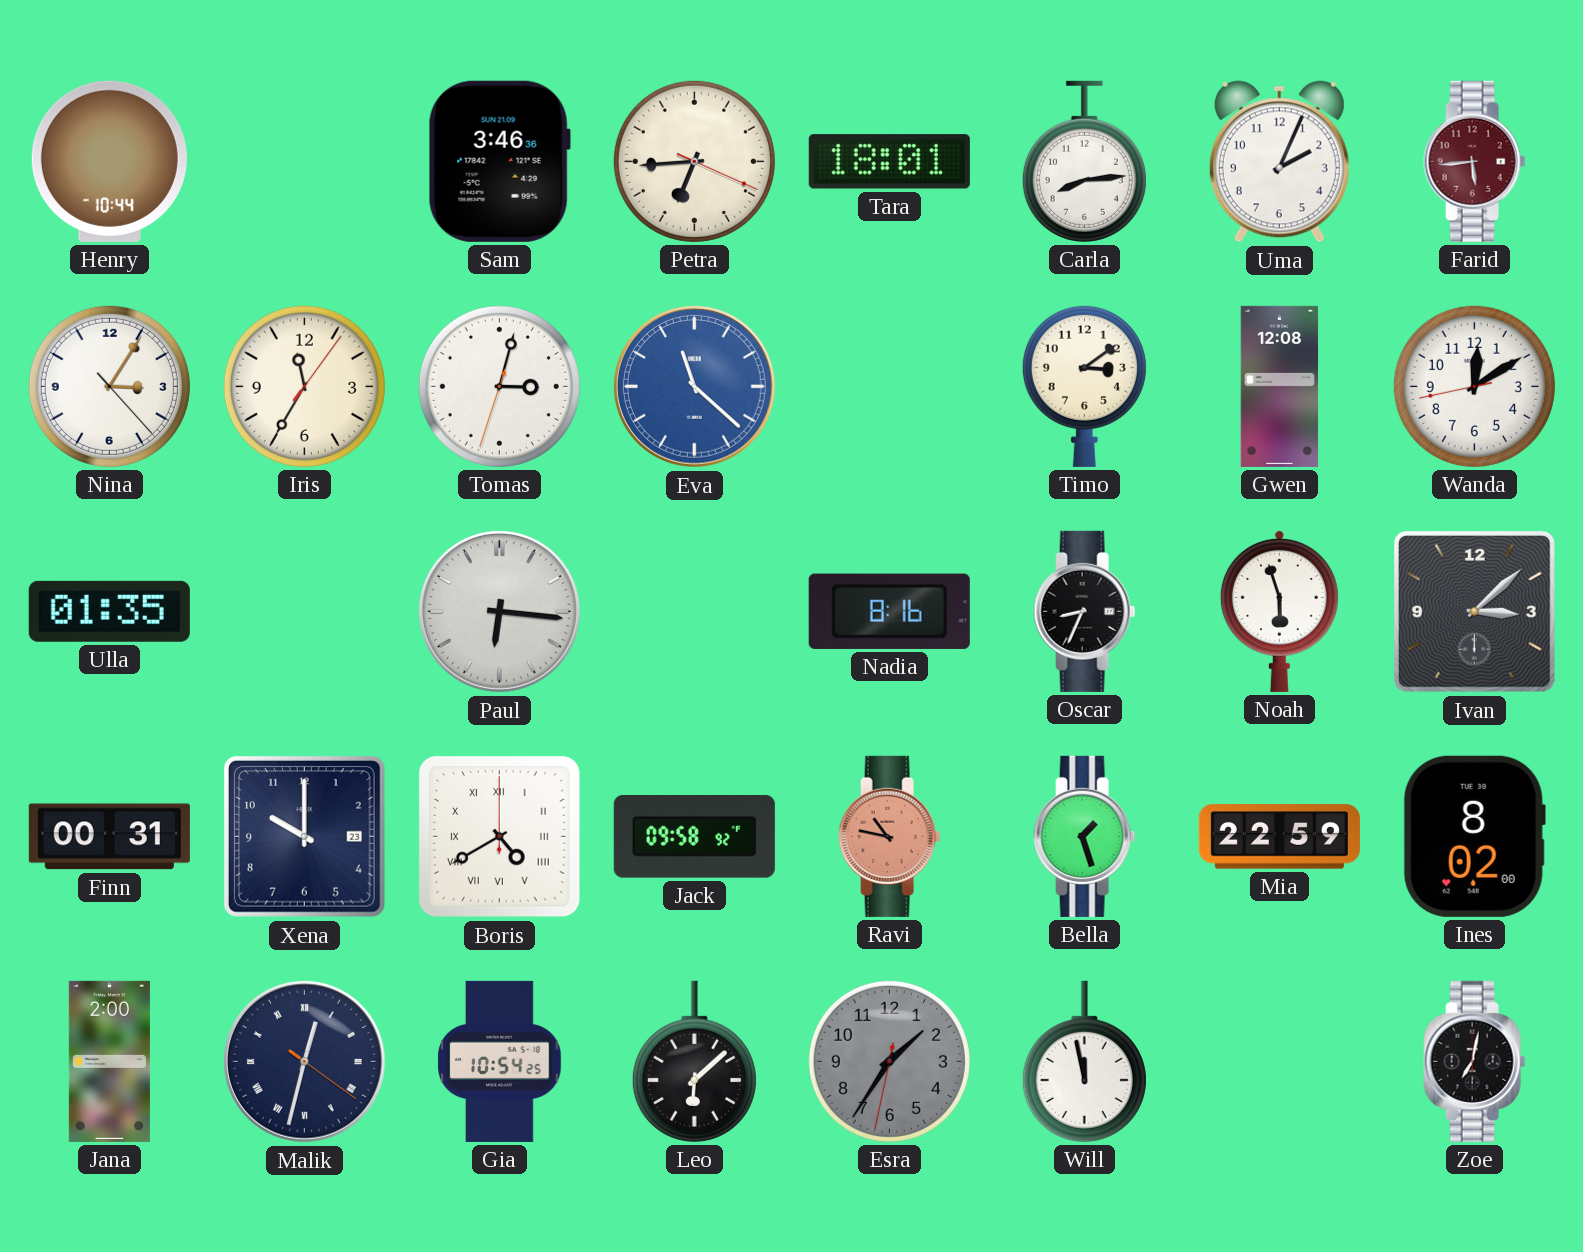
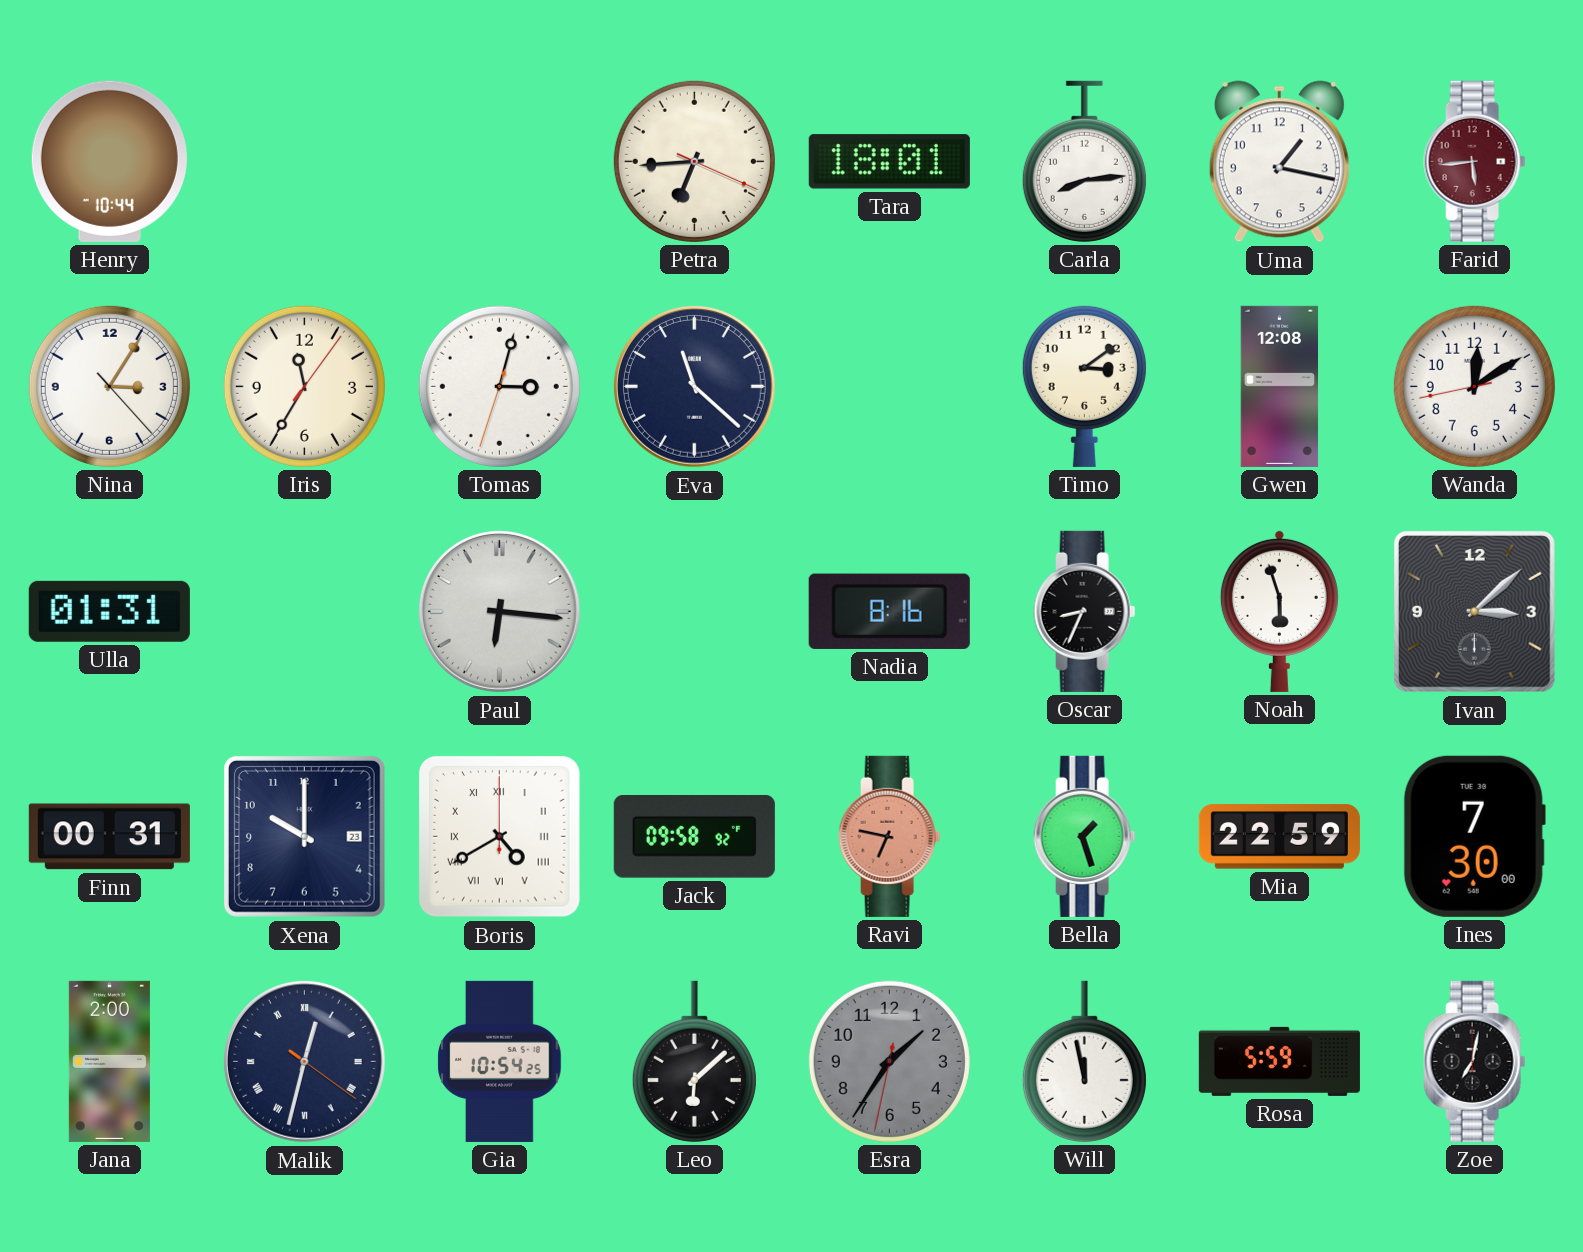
Sam: 3:46 -> none
Uma: 2:04 -> 1:17
Eva dial: blue -> navy
Ulla: 01:35 -> 01:31
Ravi: 10:47 -> 6:47
Ines: 8:02 -> 7:30
Rosa: none -> 5:59
